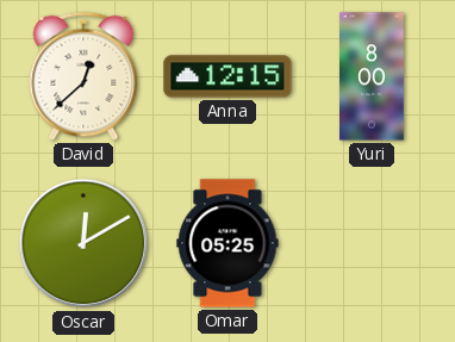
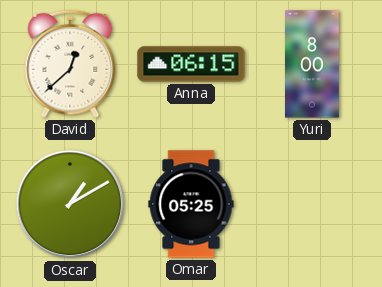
Anna: 12:15 -> 06:15
Oscar: 12:10 -> 1:10
